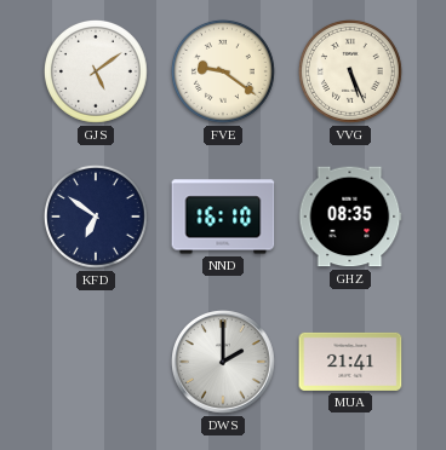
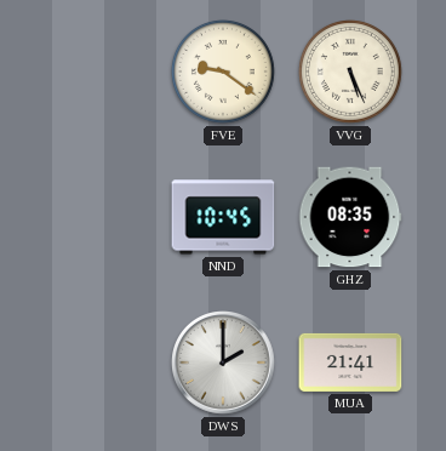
GJS: 5:09 -> none
KFD: 6:51 -> none
NND: 16:10 -> 10:45
